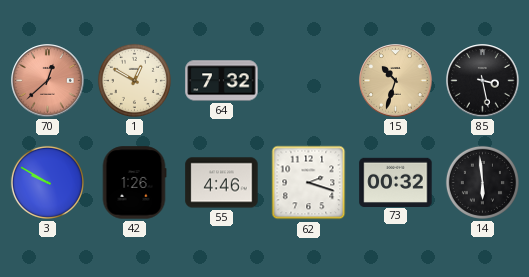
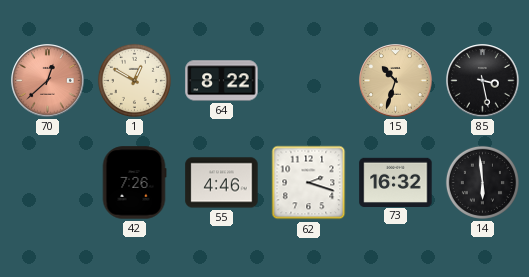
64: 7:32 -> 8:22
3: 9:50 -> none
42: 1:26 -> 7:26
73: 00:32 -> 16:32
